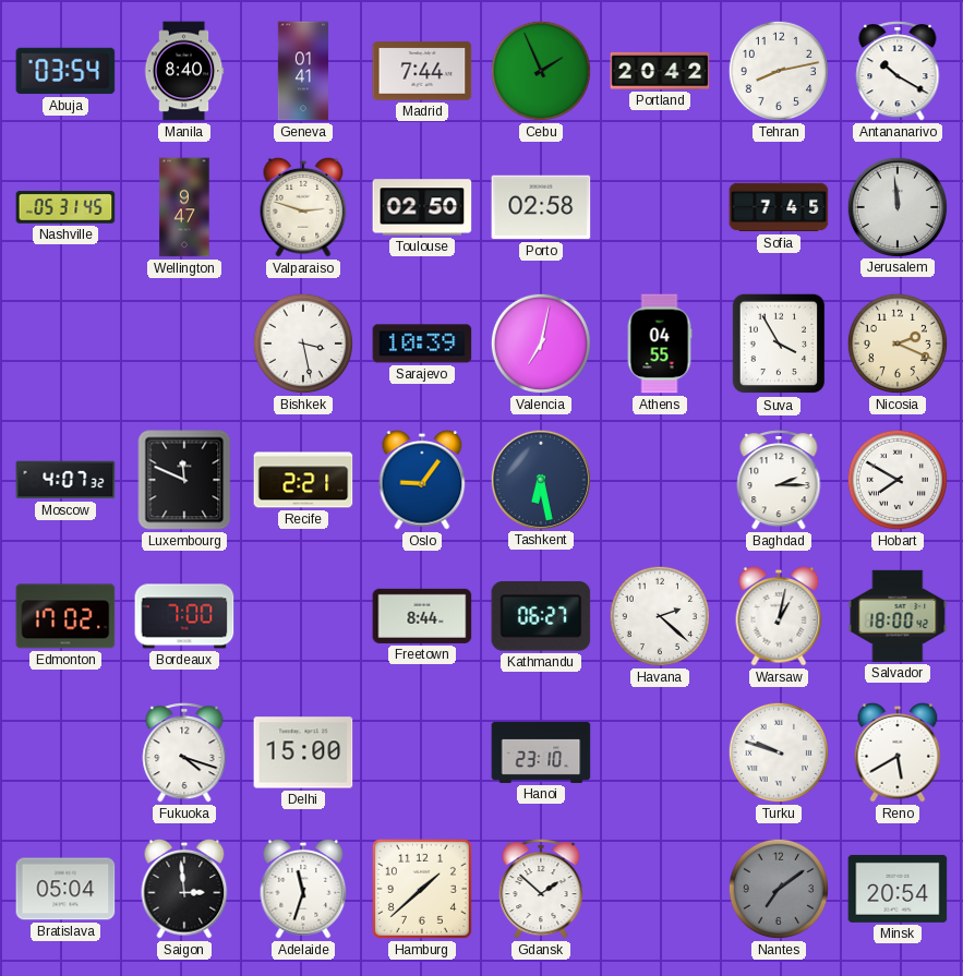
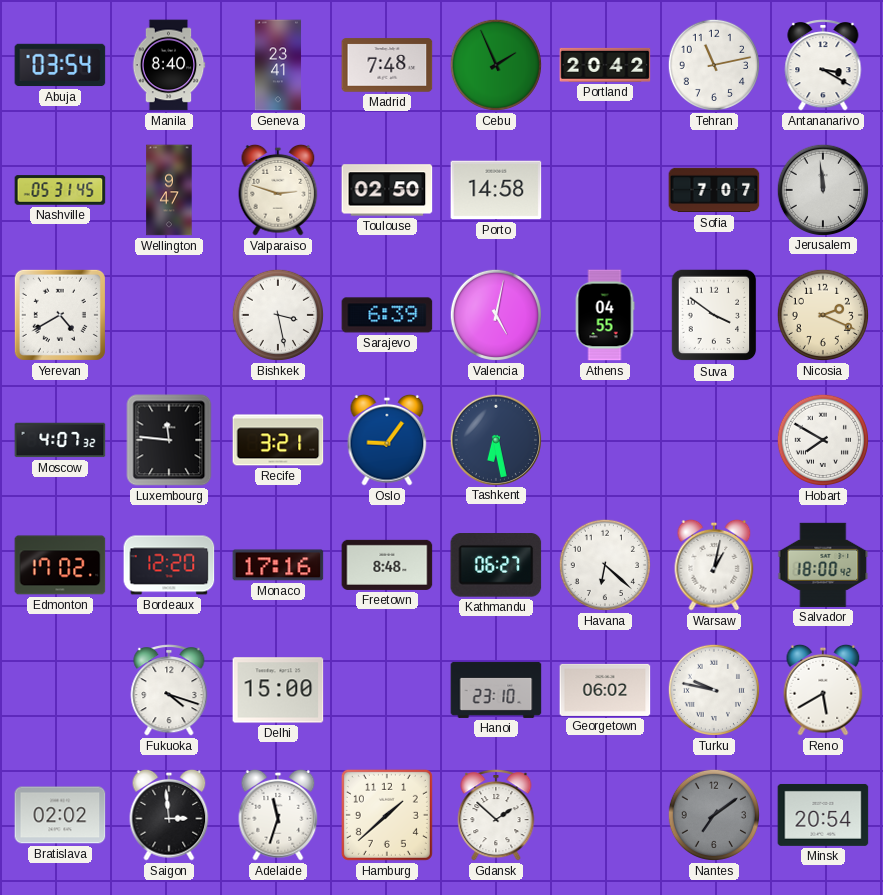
Geneva: 01:41 -> 23:41
Madrid: 7:44 -> 7:48
Tehran: 8:13 -> 11:13
Antananarivo: 10:20 -> 3:20
Porto: 02:58 -> 14:58
Sofia: 7:45 -> 7:07
Yerevan: none -> 4:40
Sarajevo: 10:39 -> 6:39
Valencia: 7:02 -> 5:02
Suva: 3:55 -> 3:51
Luxembourg: 11:49 -> 11:46
Recife: 2:21 -> 3:21
Baghdad: 2:15 -> none
Bordeaux: 7:00 -> 12:20
Monaco: none -> 17:16
Freetown: 8:44 -> 8:48
Havana: 2:22 -> 6:22
Georgetown: none -> 06:02
Turku: 9:48 -> 9:47
Bratislava: 05:04 -> 02:02
